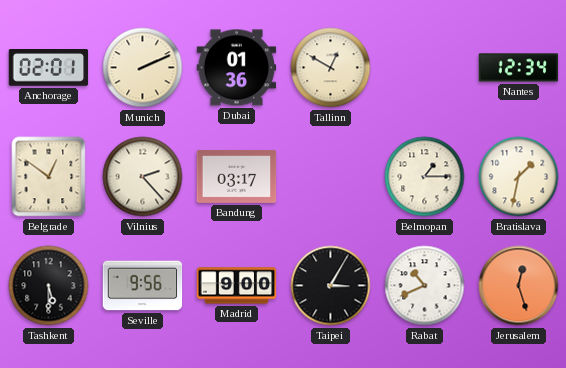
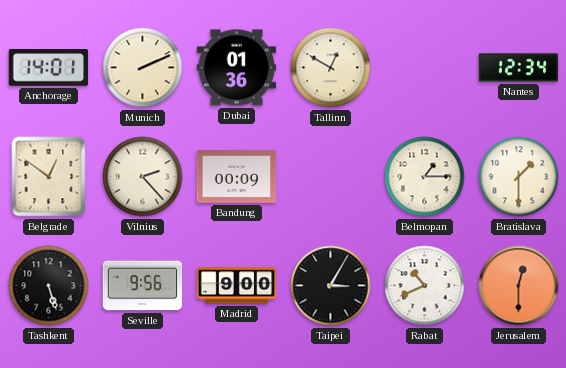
Anchorage: 02:01 -> 14:01
Bandung: 03:17 -> 00:09
Bratislava: 1:32 -> 1:30
Tashkent: 5:30 -> 5:27
Jerusalem: 12:27 -> 12:30
